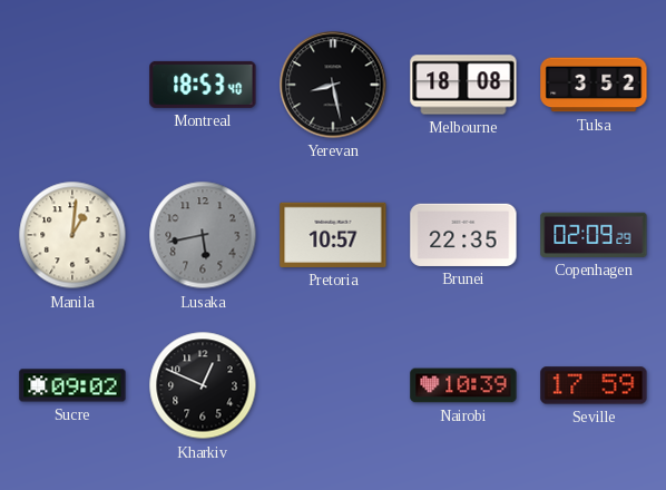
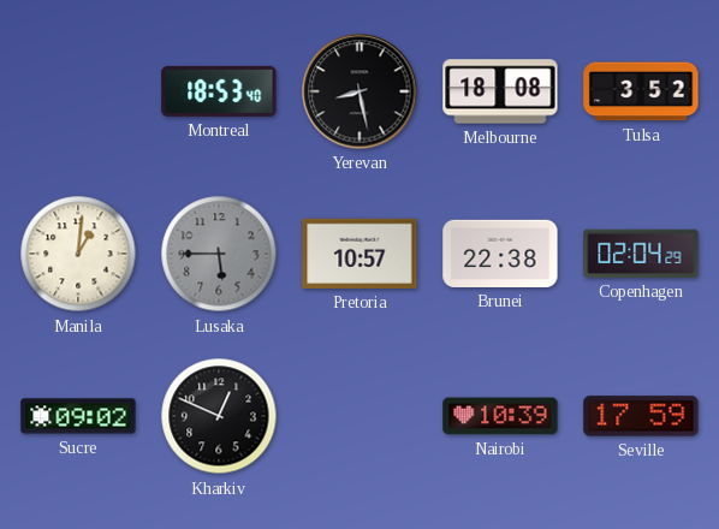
Lusaka: 5:43 -> 5:45
Brunei: 22:35 -> 22:38
Copenhagen: 02:09 -> 02:04
